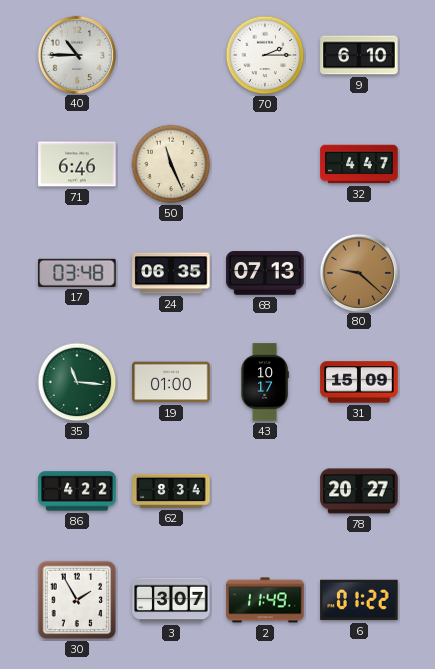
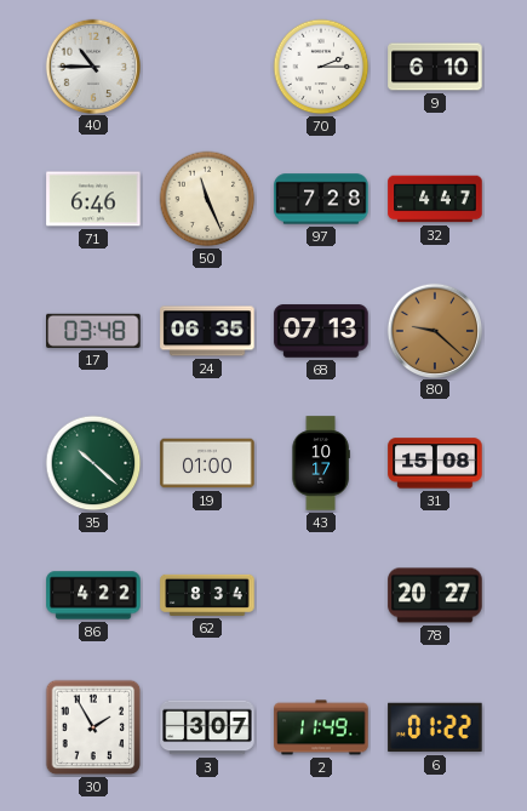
97: none -> 7:28
35: 11:16 -> 10:22
31: 15:09 -> 15:08
